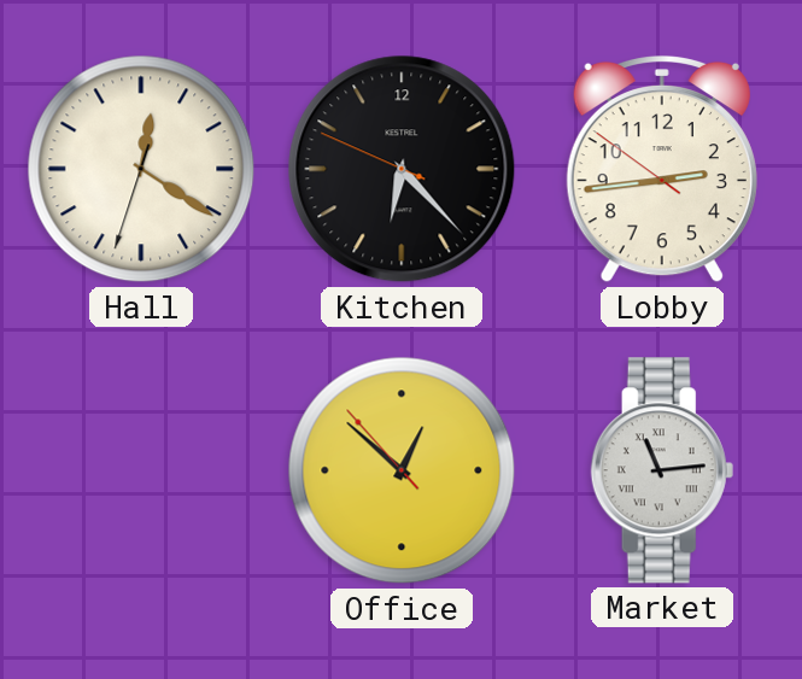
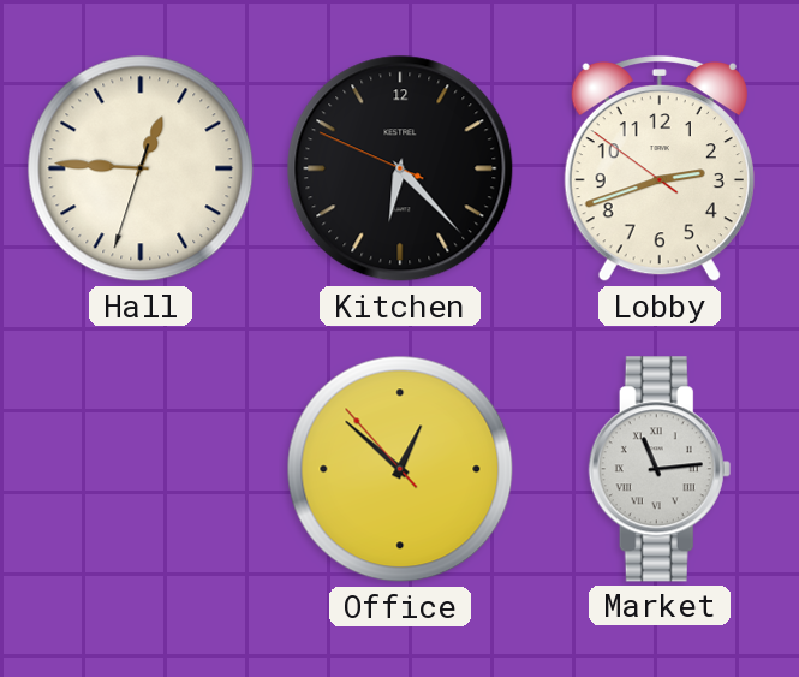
Hall: 12:20 -> 12:45
Lobby: 2:43 -> 2:41
